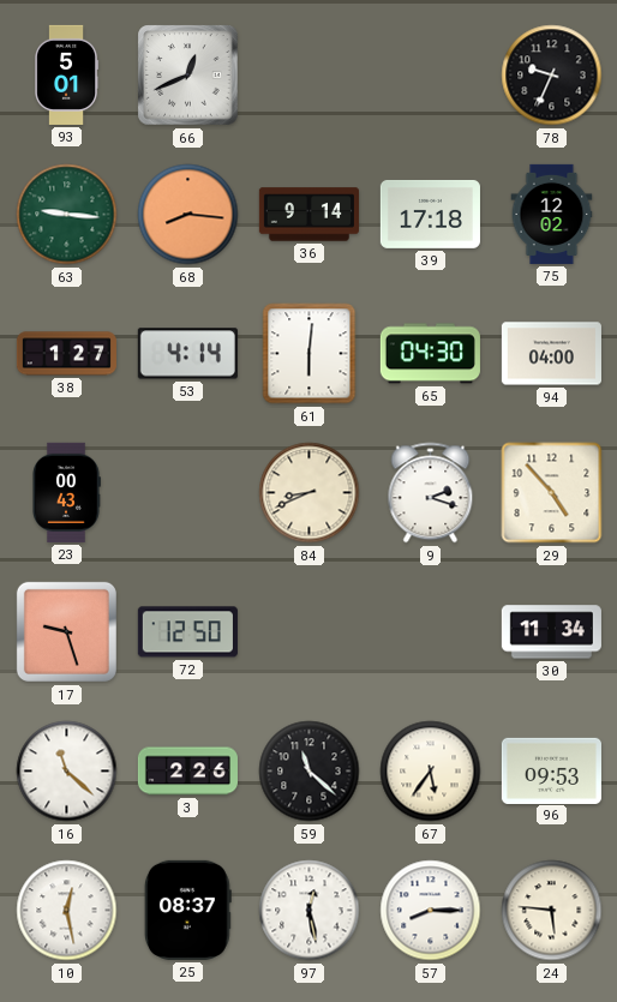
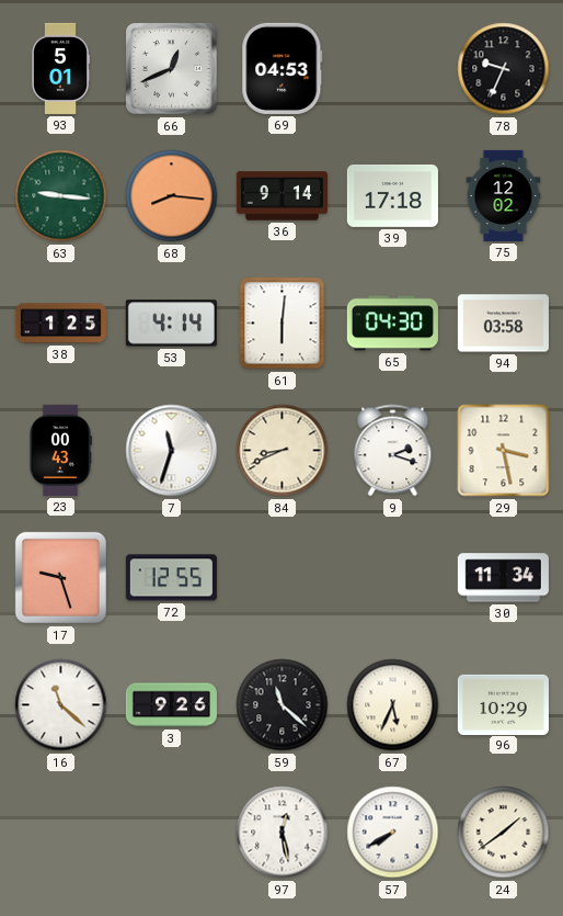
69: none -> 04:53
38: 1:27 -> 1:25
94: 04:00 -> 03:58
7: none -> 11:33
29: 4:53 -> 3:28
72: 12:50 -> 12:55
3: 2:26 -> 9:26
67: 5:36 -> 5:34
96: 09:53 -> 10:29
10: 12:28 -> none
25: 08:37 -> none
57: 8:15 -> 7:40
24: 5:46 -> 1:39
